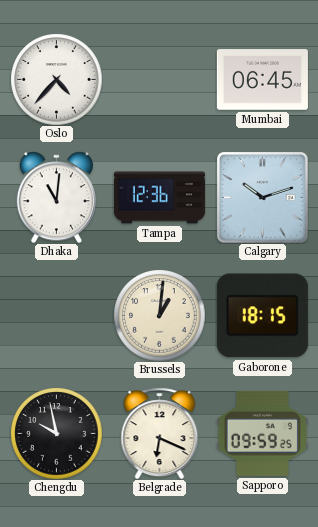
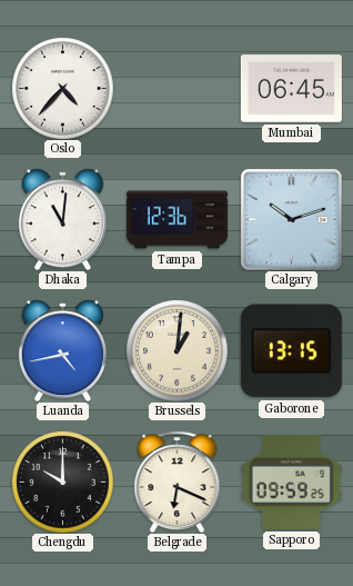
Luanda: none -> 4:43
Gaborone: 18:15 -> 13:15
Chengdu: 9:58 -> 10:00
